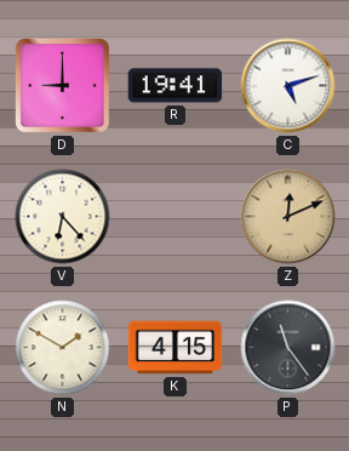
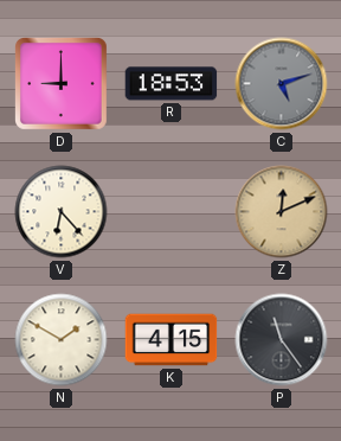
R: 19:41 -> 18:53
C dial: white -> grey
